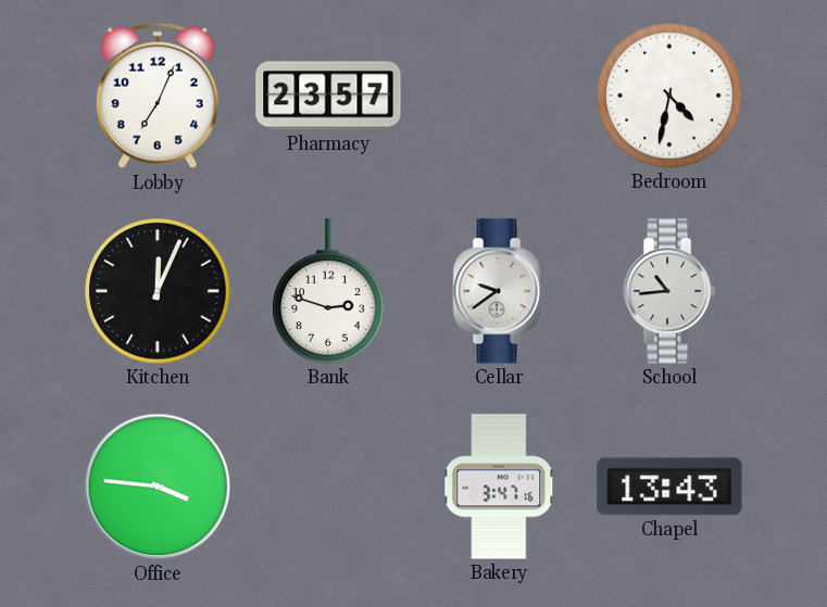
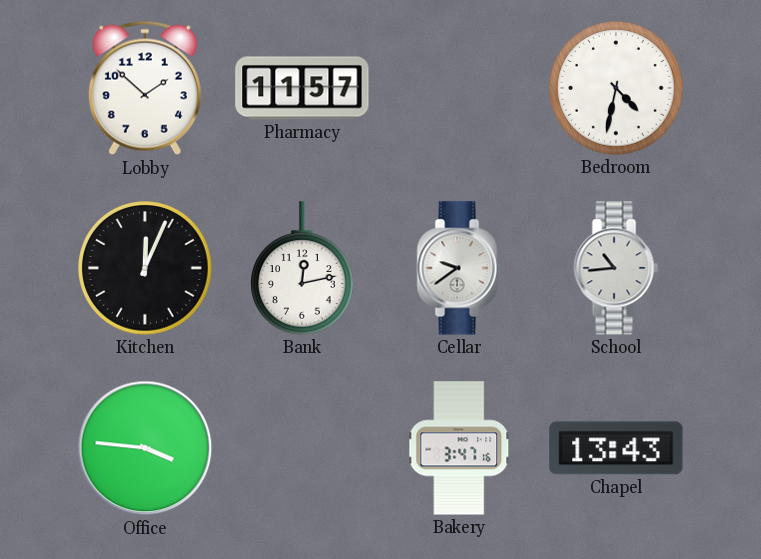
Lobby: 7:04 -> 1:52
Pharmacy: 23:57 -> 11:57
Bank: 2:48 -> 12:13
